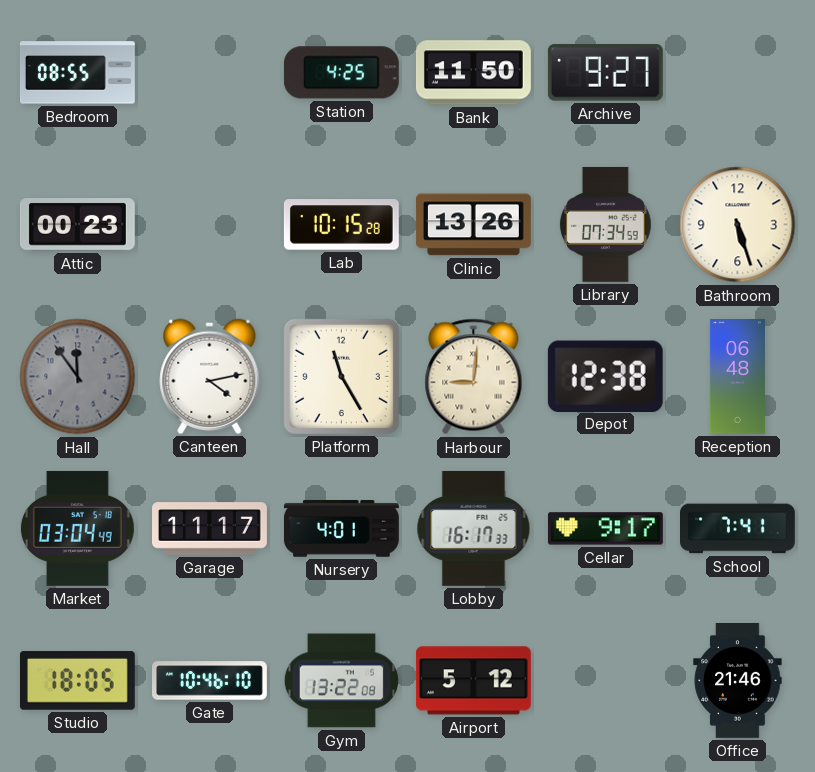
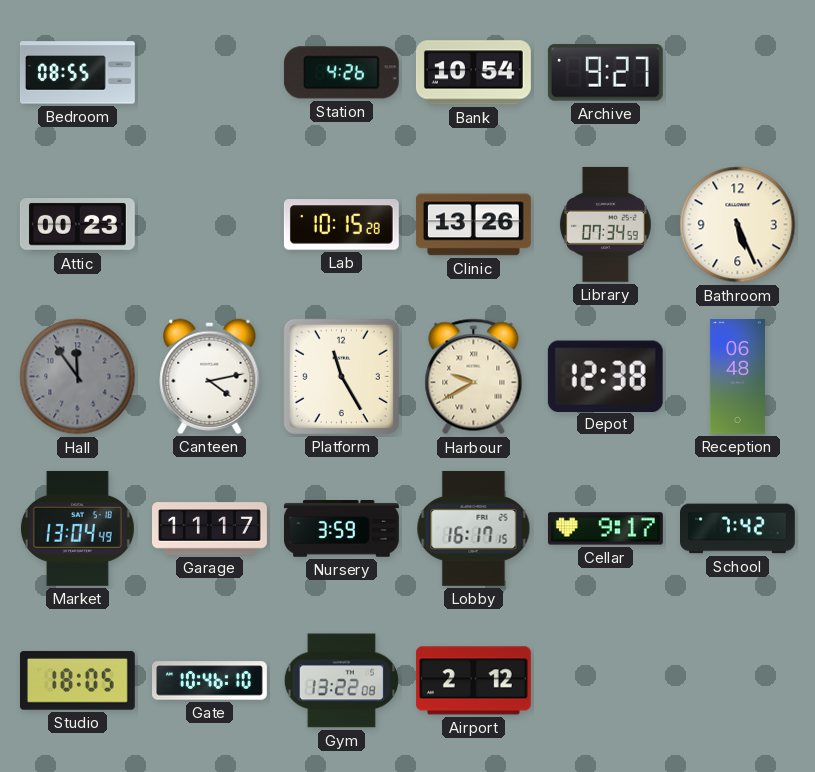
Station: 4:25 -> 4:26
Bank: 11:50 -> 10:54
Bathroom: 5:27 -> 5:26
Harbour: 9:01 -> 9:40
Market: 03:04 -> 13:04
Nursery: 4:01 -> 3:59
Lobby: 16:17:33 -> 16:17:15
School: 7:41 -> 7:42
Airport: 5:12 -> 2:12
Office: 21:46 -> none
